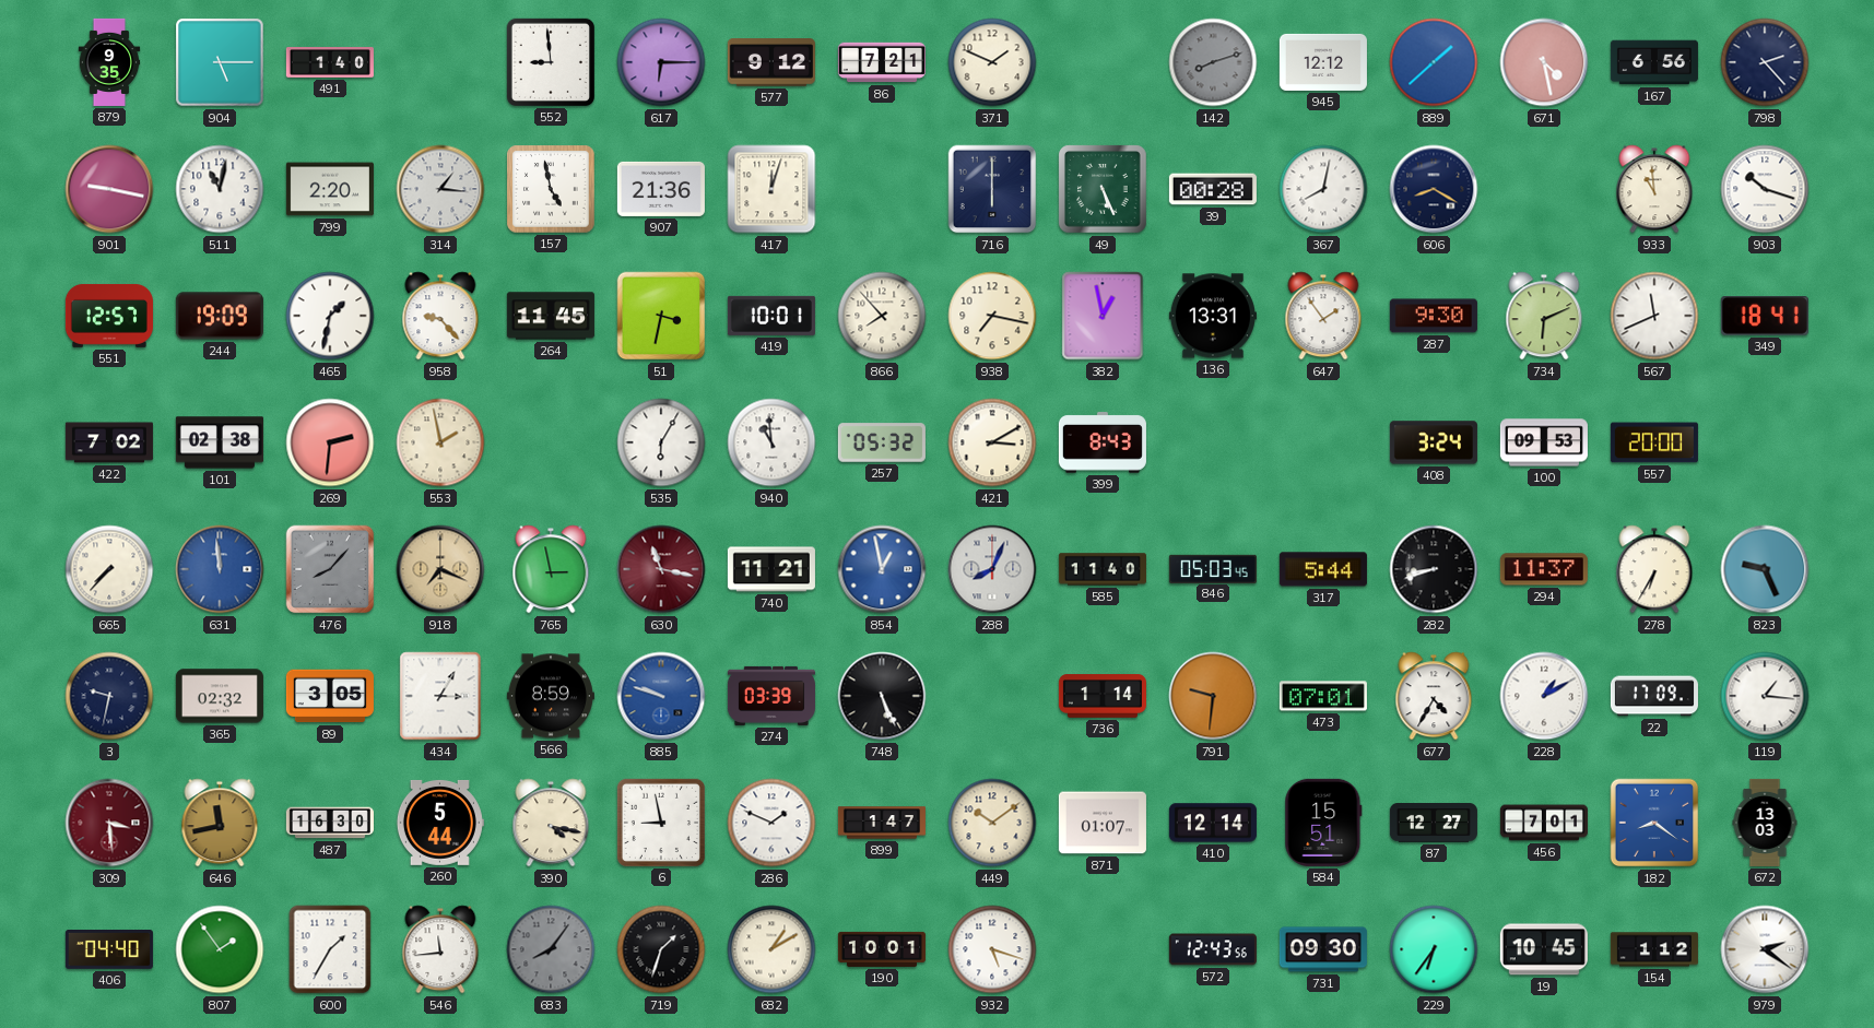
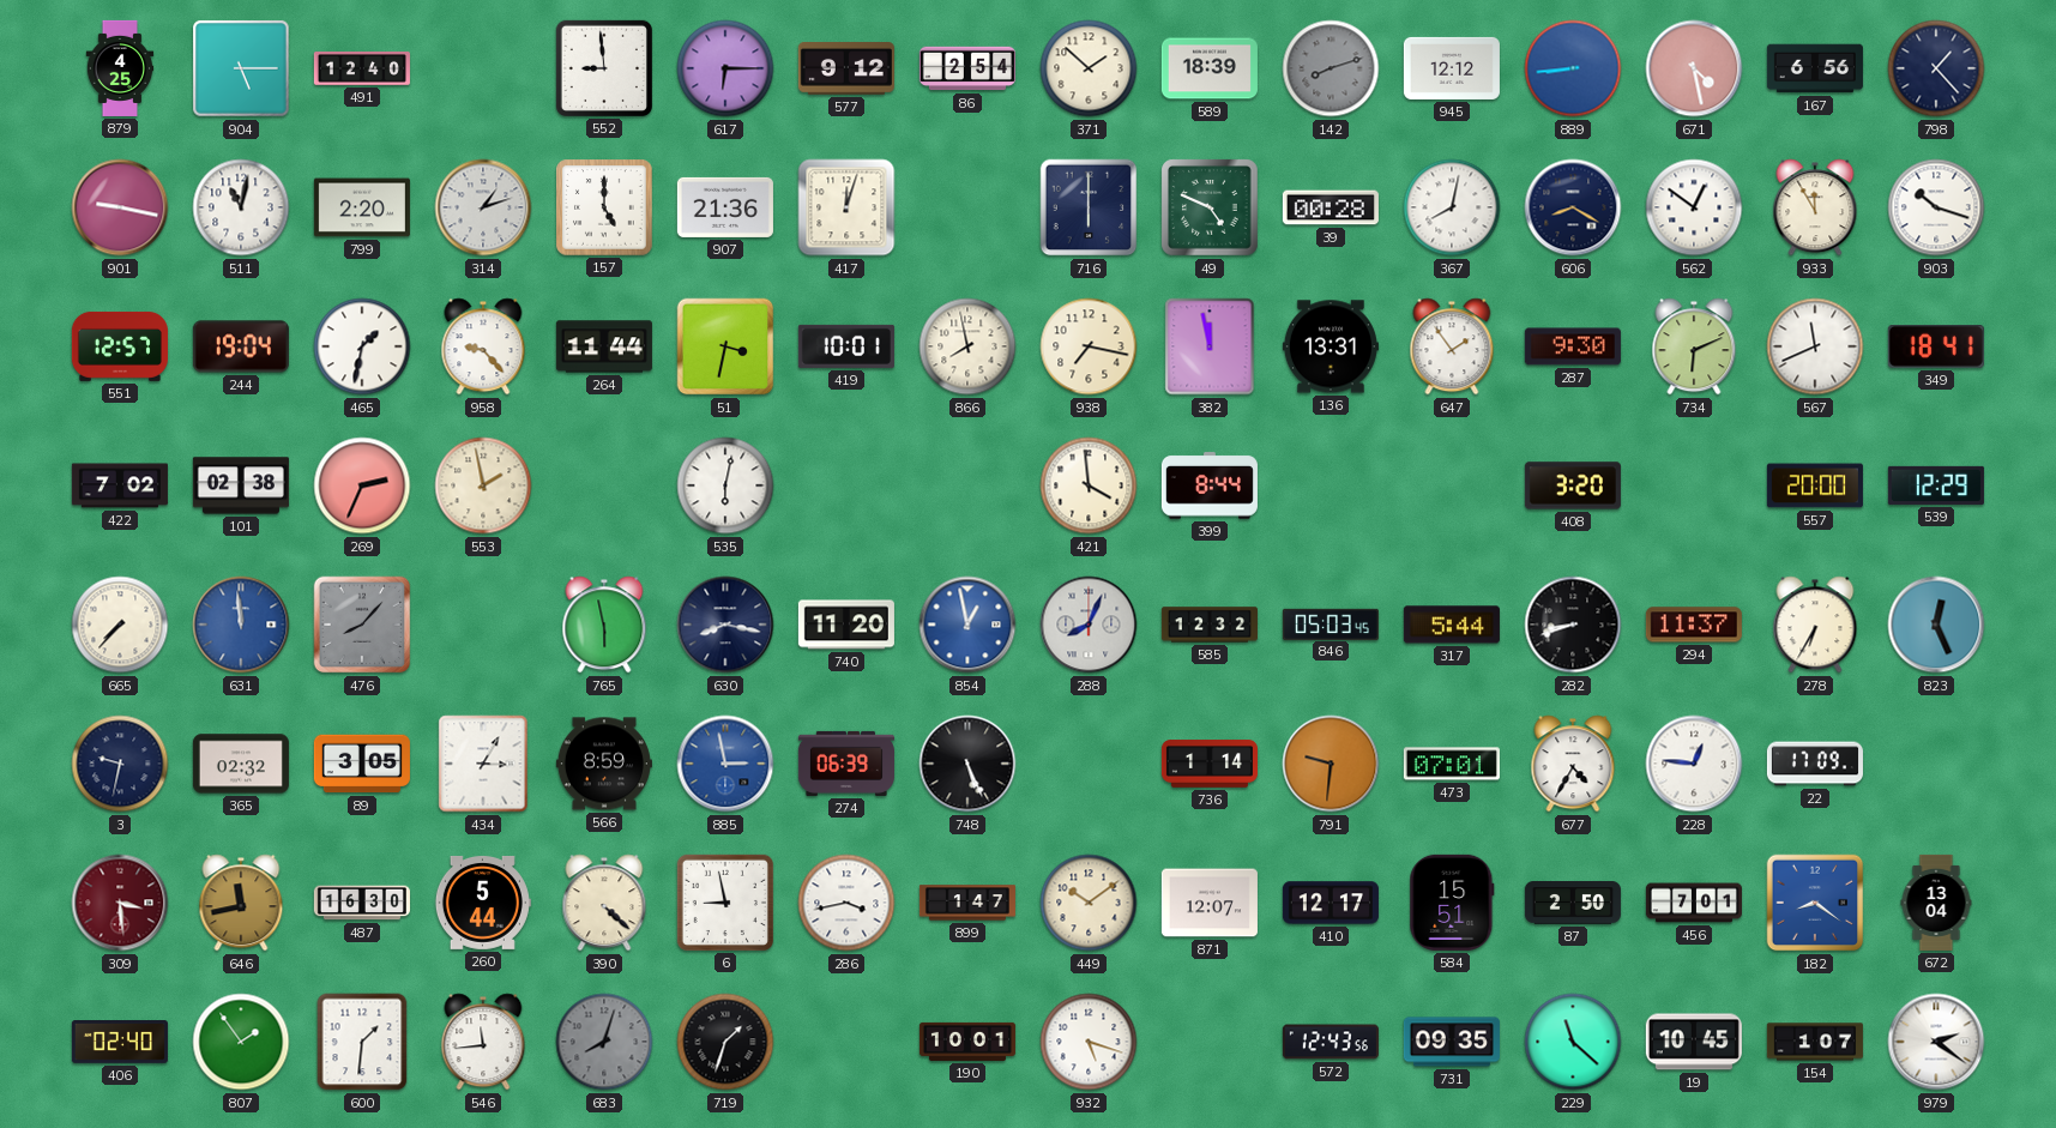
879: 9:35 -> 4:25
491: 1:40 -> 12:40
86: 7:21 -> 2:54
371: 1:49 -> 1:52
589: none -> 18:39
889: 1:38 -> 8:44
798: 2:23 -> 1:23
314: 1:16 -> 1:12
157: 4:58 -> 5:00
49: 5:26 -> 4:49
562: none -> 12:51
933: 10:59 -> 11:55
244: 19:09 -> 19:04
264: 11:45 -> 11:44
866: 7:53 -> 7:58
382: 12:58 -> 11:58
269: 2:31 -> 2:34
535: 6:05 -> 6:02
940: 10:59 -> none
257: 05:32 -> none
421: 3:10 -> 3:59
399: 8:43 -> 8:44
408: 3:24 -> 3:20
100: 09:53 -> none
539: none -> 12:29
918: 7:19 -> none
765: 2:58 -> 5:58
630: 11:17 -> 8:17
630 dial: burgundy -> navy
740: 11:21 -> 11:20
585: 11:40 -> 12:32
823: 9:26 -> 12:26
885: 9:48 -> 2:58
274: 03:39 -> 06:39
228: 1:10 -> 12:46
119: 1:16 -> none
390: 4:17 -> 4:22
286: 1:49 -> 3:43
871: 01:07 -> 12:07
410: 12:14 -> 12:17
87: 12:27 -> 2:50
672: 13:03 -> 13:04
406: 04:40 -> 02:40
600: 1:35 -> 1:31
683: 8:06 -> 8:03
682: 1:10 -> none
731: 09:30 -> 09:35
229: 6:36 -> 11:22
154: 1:12 -> 1:07
